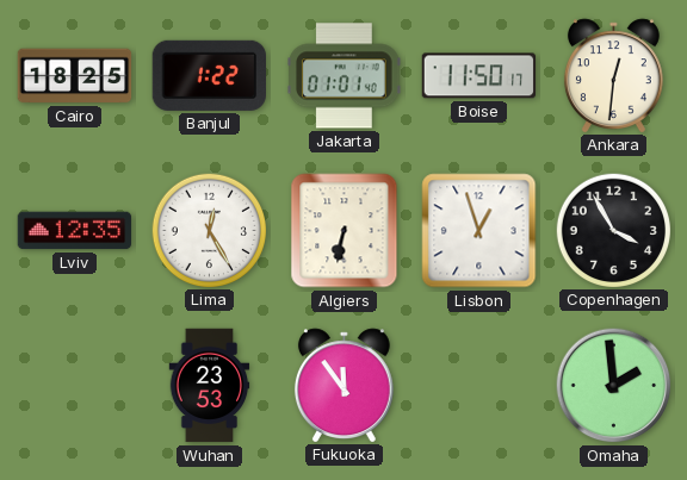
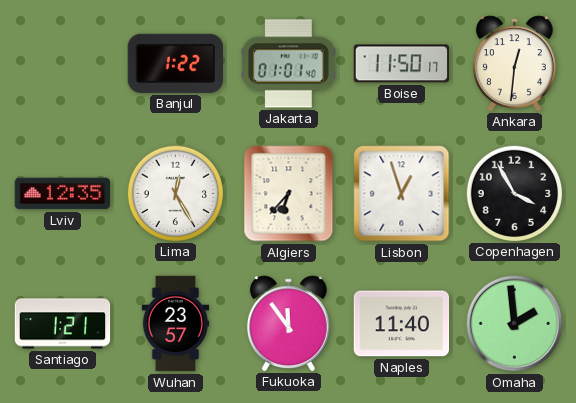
Cairo: 18:25 -> none
Algiers: 6:32 -> 6:37
Santiago: none -> 1:21
Wuhan: 23:53 -> 23:57
Naples: none -> 11:40
